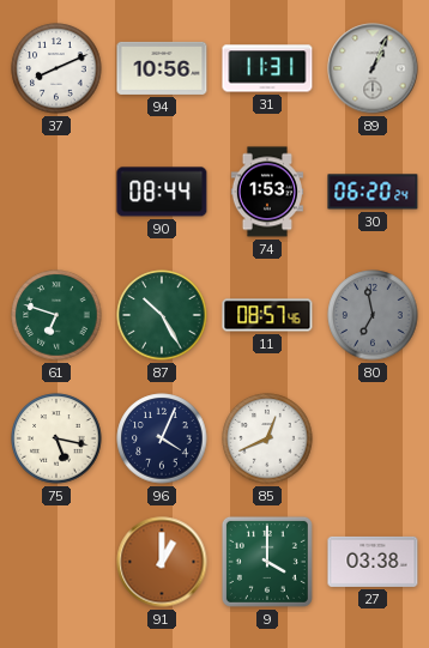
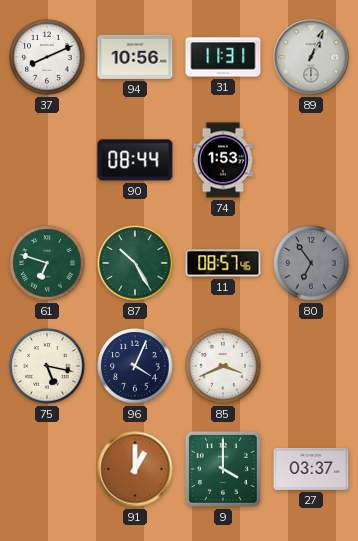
30: 06:20 -> none
80: 6:58 -> 6:54
85: 12:41 -> 3:41
27: 03:38 -> 03:37
